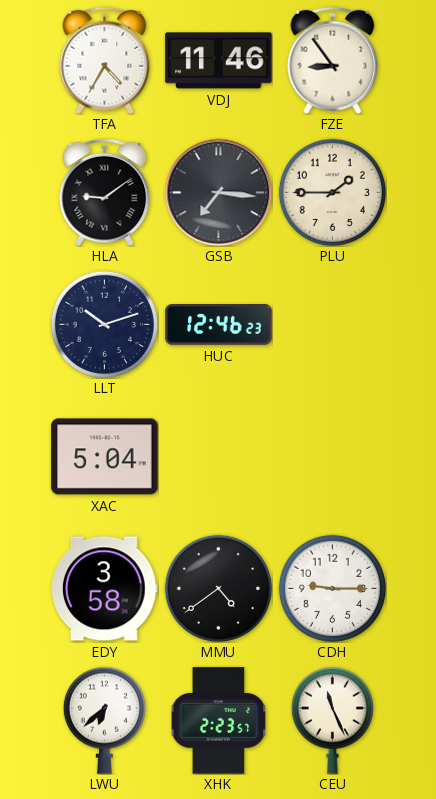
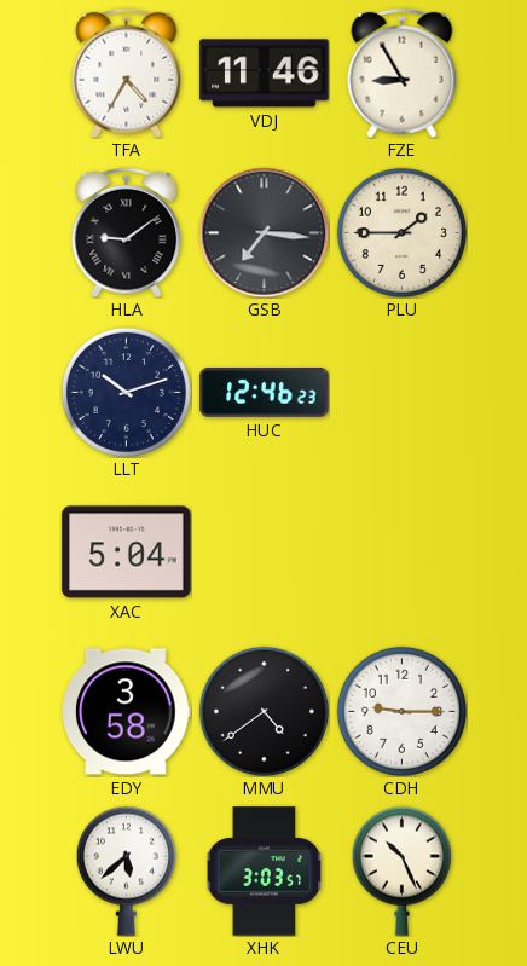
FZE: 8:54 -> 8:55
LWU: 6:38 -> 5:38
XHK: 2:23 -> 3:03
CEU: 11:26 -> 10:26
